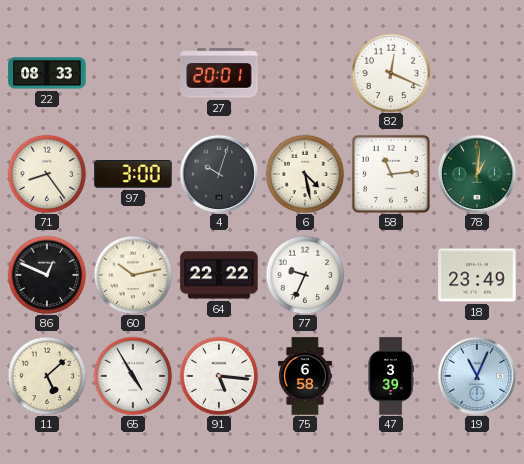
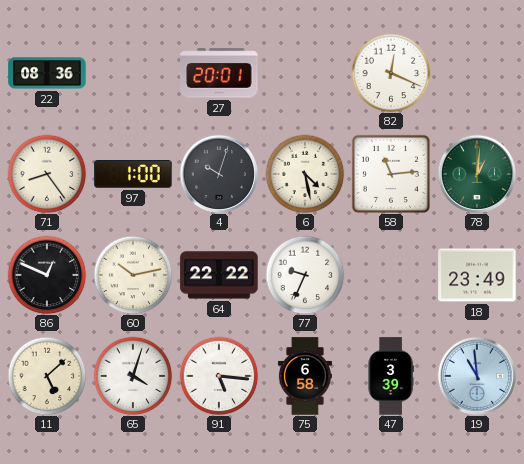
22: 08:33 -> 08:36
97: 3:00 -> 1:00
65: 4:55 -> 4:03
19: 11:04 -> 10:59
